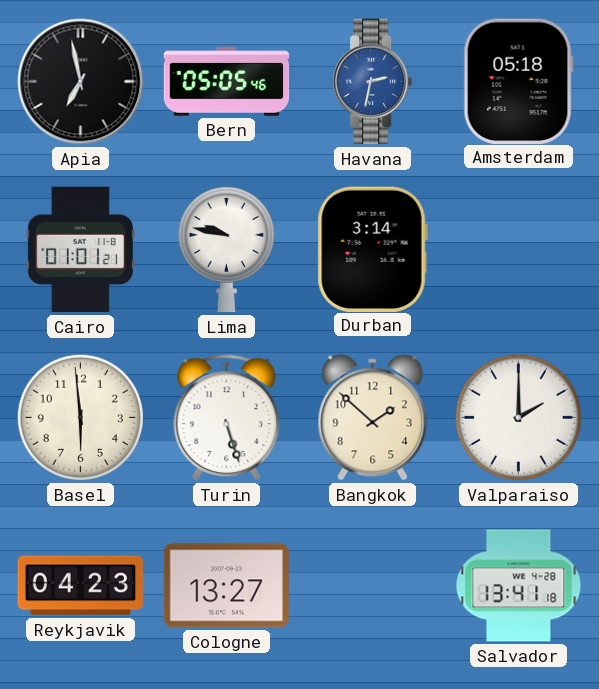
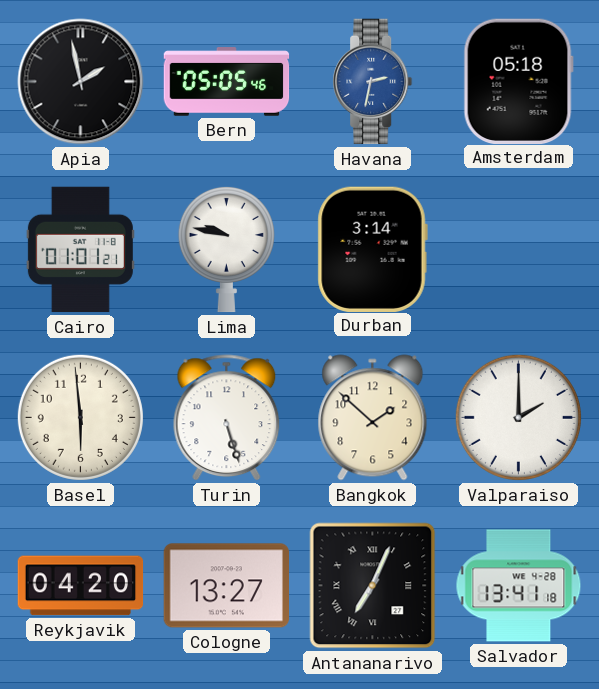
Apia: 6:58 -> 1:58
Reykjavik: 04:23 -> 04:20
Antananarivo: none -> 7:04
